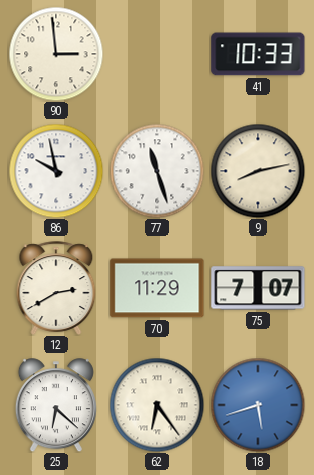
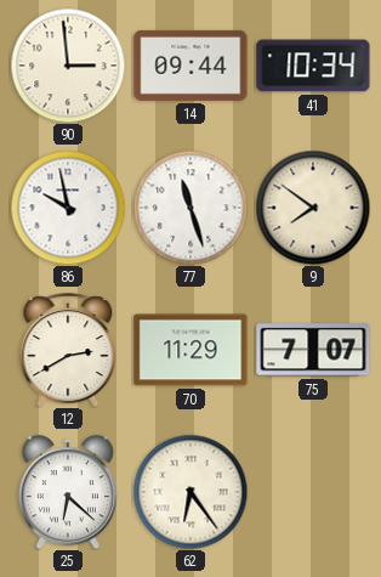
14: none -> 09:44
41: 10:33 -> 10:34
9: 8:13 -> 7:51
18: 5:42 -> none
